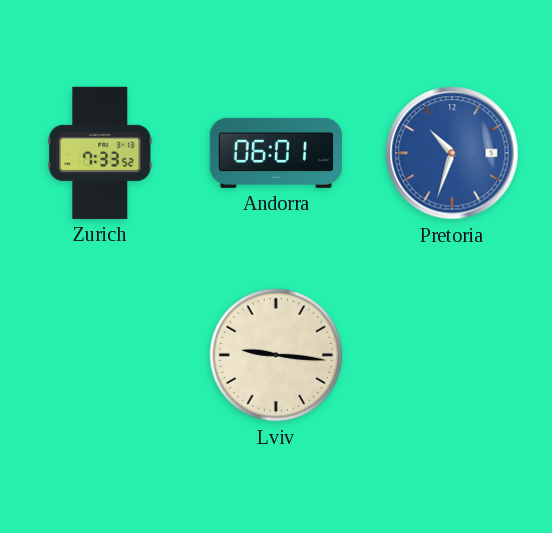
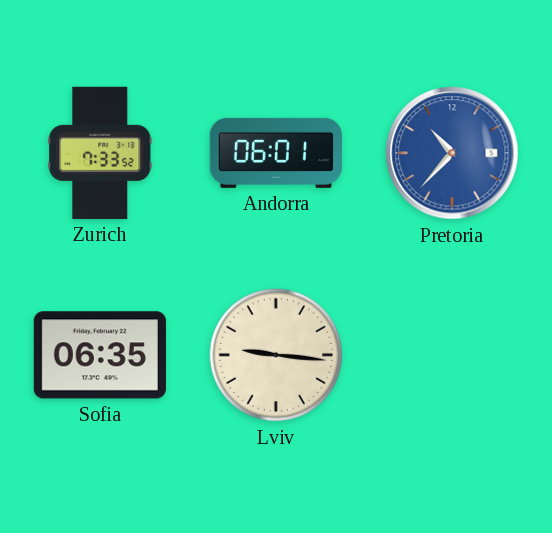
Pretoria: 10:33 -> 10:37
Sofia: none -> 06:35
